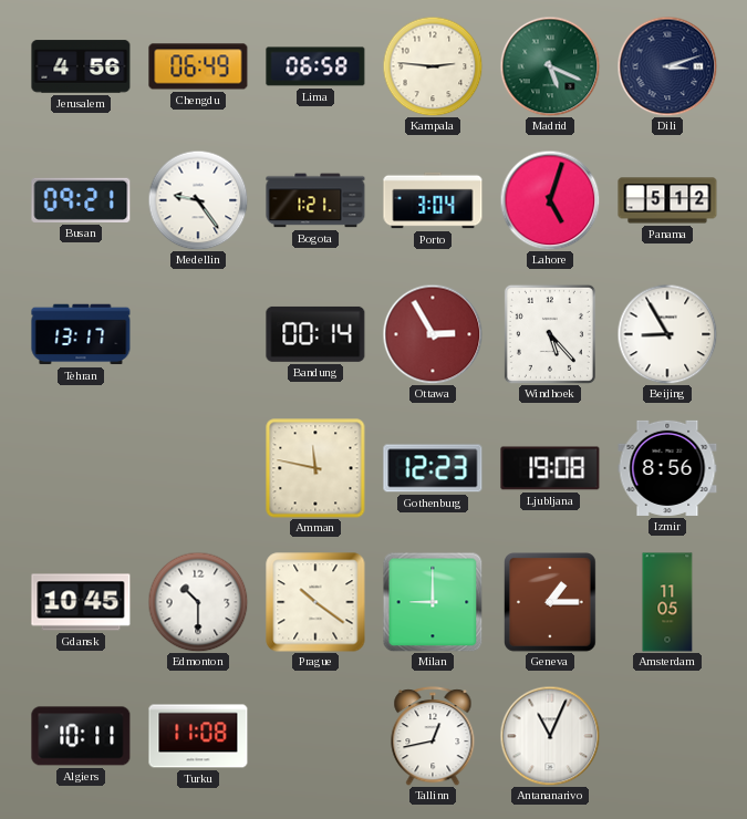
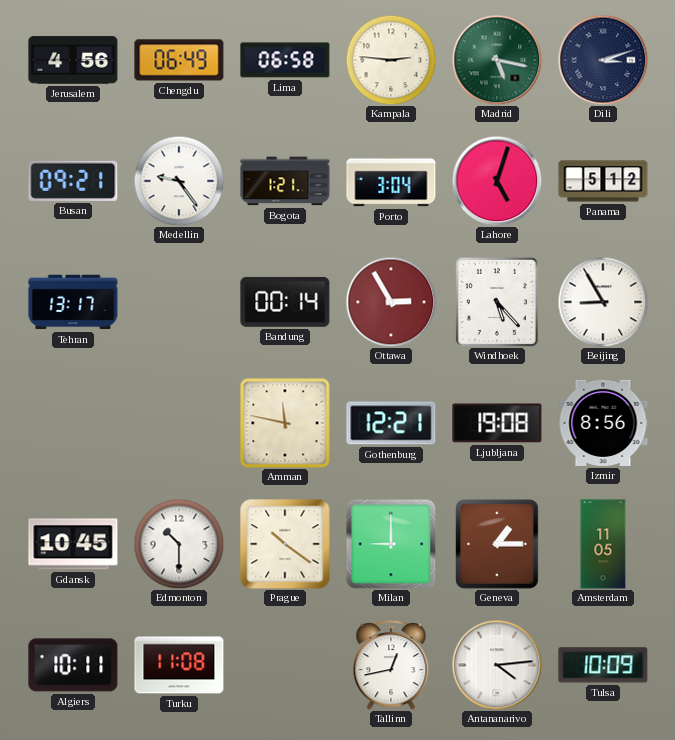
Madrid: 5:19 -> 5:17
Gothenburg: 12:23 -> 12:21
Antananarivo: 11:04 -> 4:14
Tulsa: none -> 10:09
